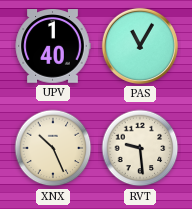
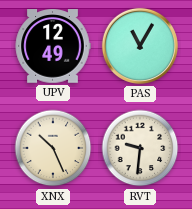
UPV: 1:40 -> 12:49
RVT: 9:29 -> 9:31
